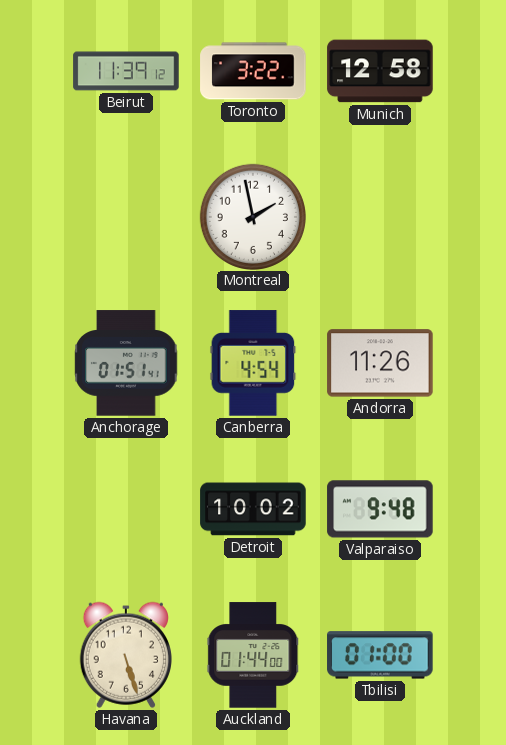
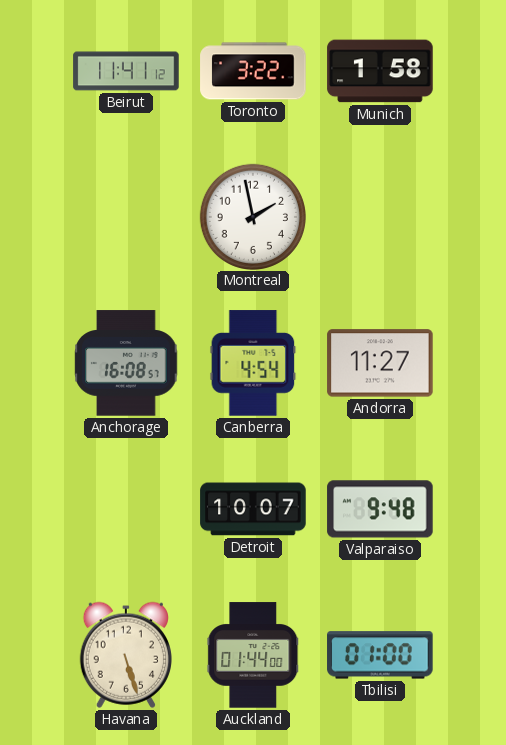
Beirut: 11:39 -> 11:41
Munich: 12:58 -> 1:58
Anchorage: 01:51 -> 16:08
Andorra: 11:26 -> 11:27
Detroit: 10:02 -> 10:07
